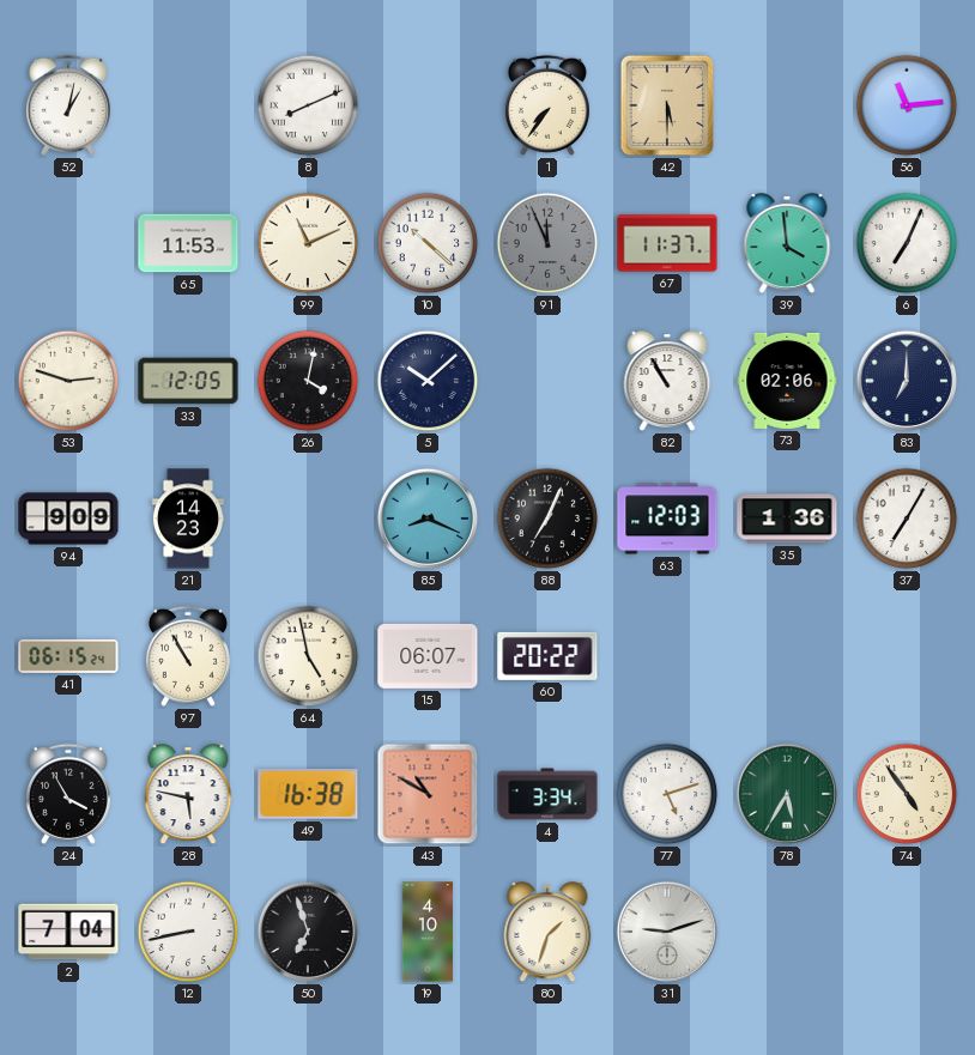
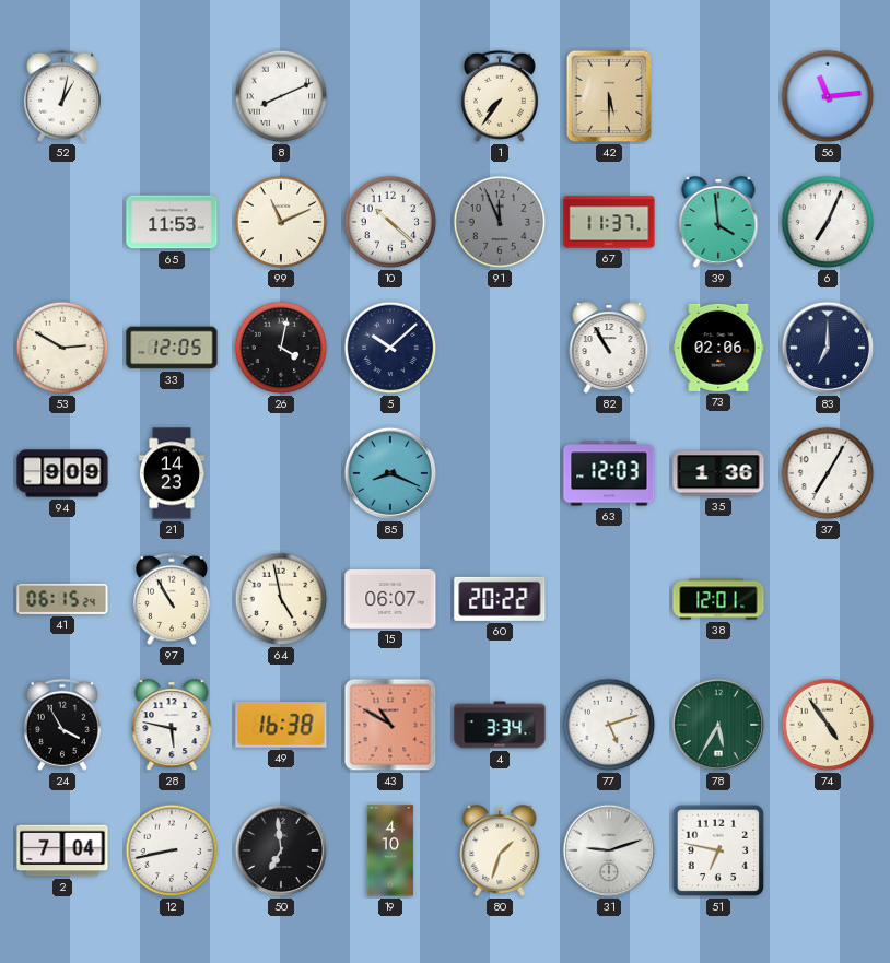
53: 2:48 -> 2:50
88: 7:04 -> none
38: none -> 12:01
50: 6:57 -> 6:59
51: none -> 6:47
